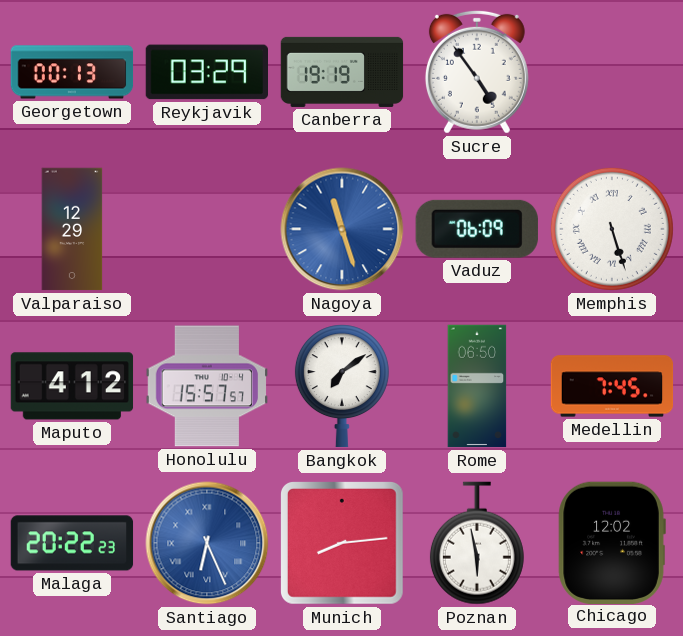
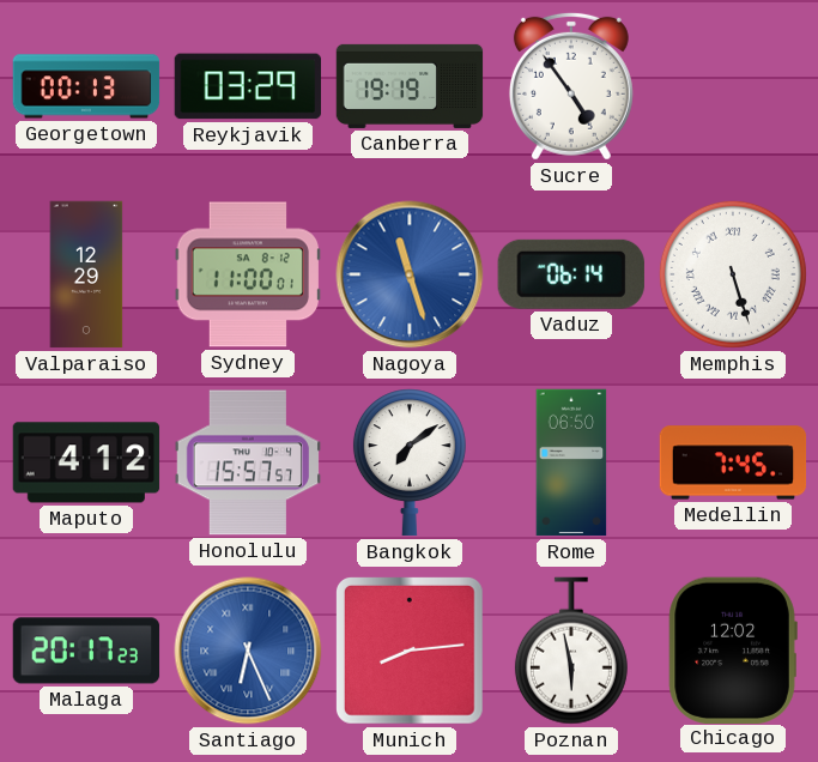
Sydney: none -> 11:00
Vaduz: 06:09 -> 06:14
Malaga: 20:22 -> 20:17
